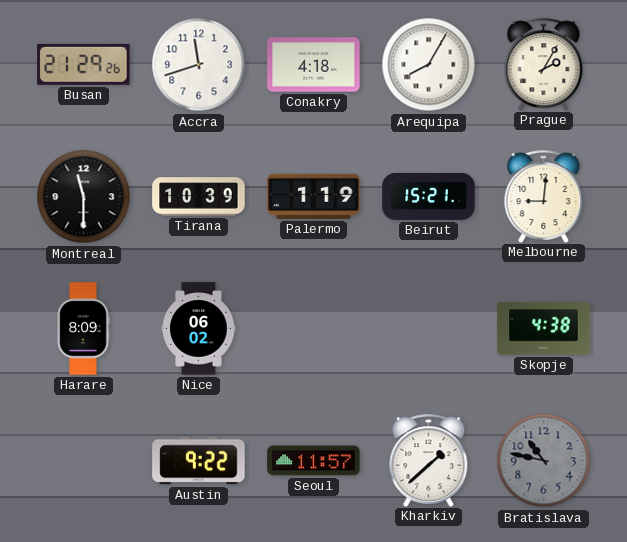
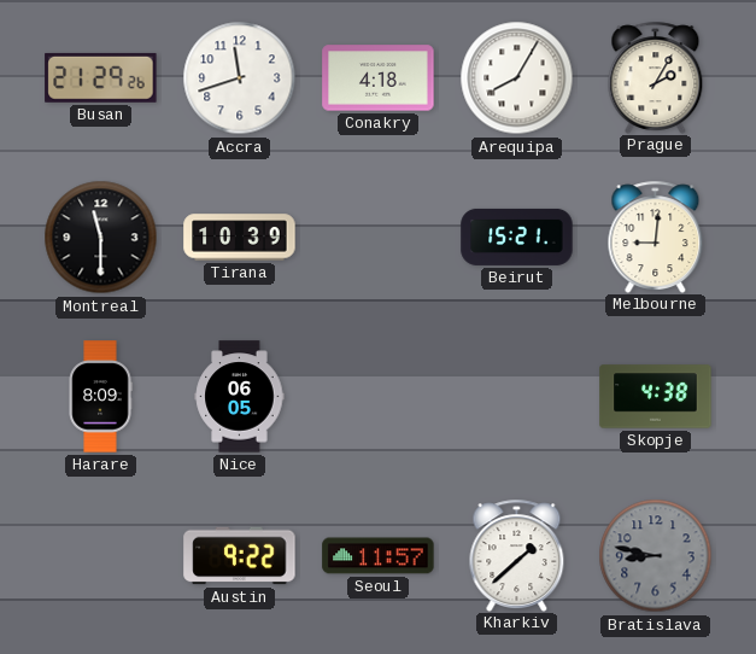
Palermo: 1:19 -> none
Nice: 06:02 -> 06:05
Bratislava: 10:47 -> 8:47
